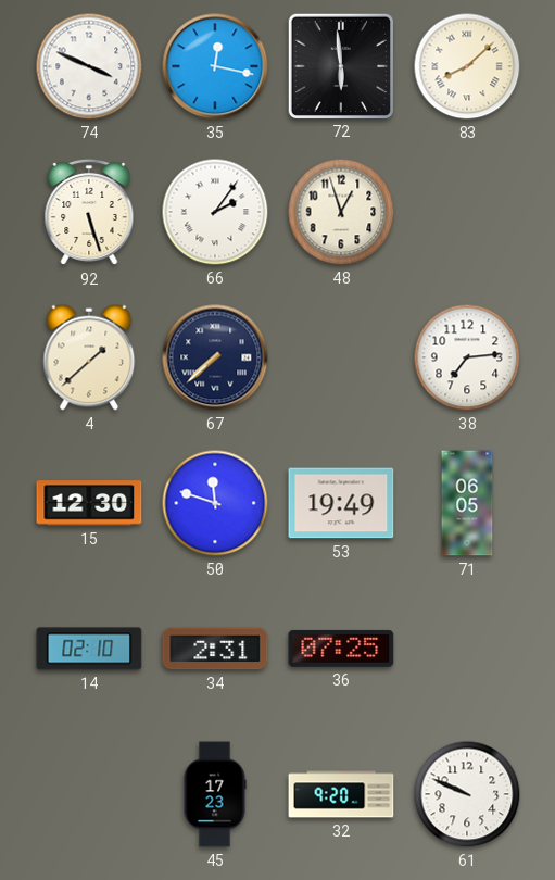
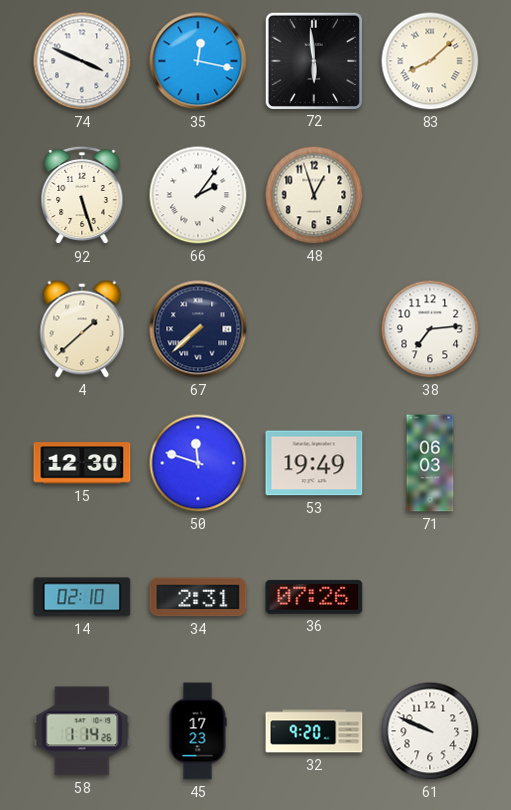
71: 06:05 -> 06:03
36: 07:25 -> 07:26
58: none -> 1:14
